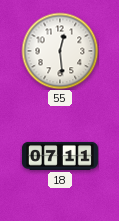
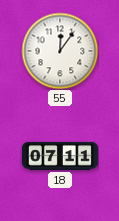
55: 12:29 -> 12:06
